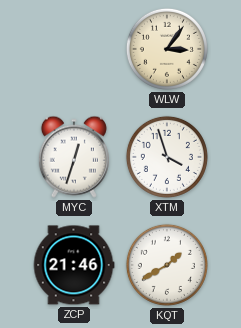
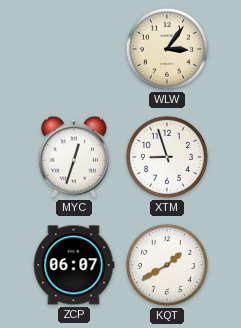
XTM: 3:57 -> 8:57
ZCP: 21:46 -> 06:07
